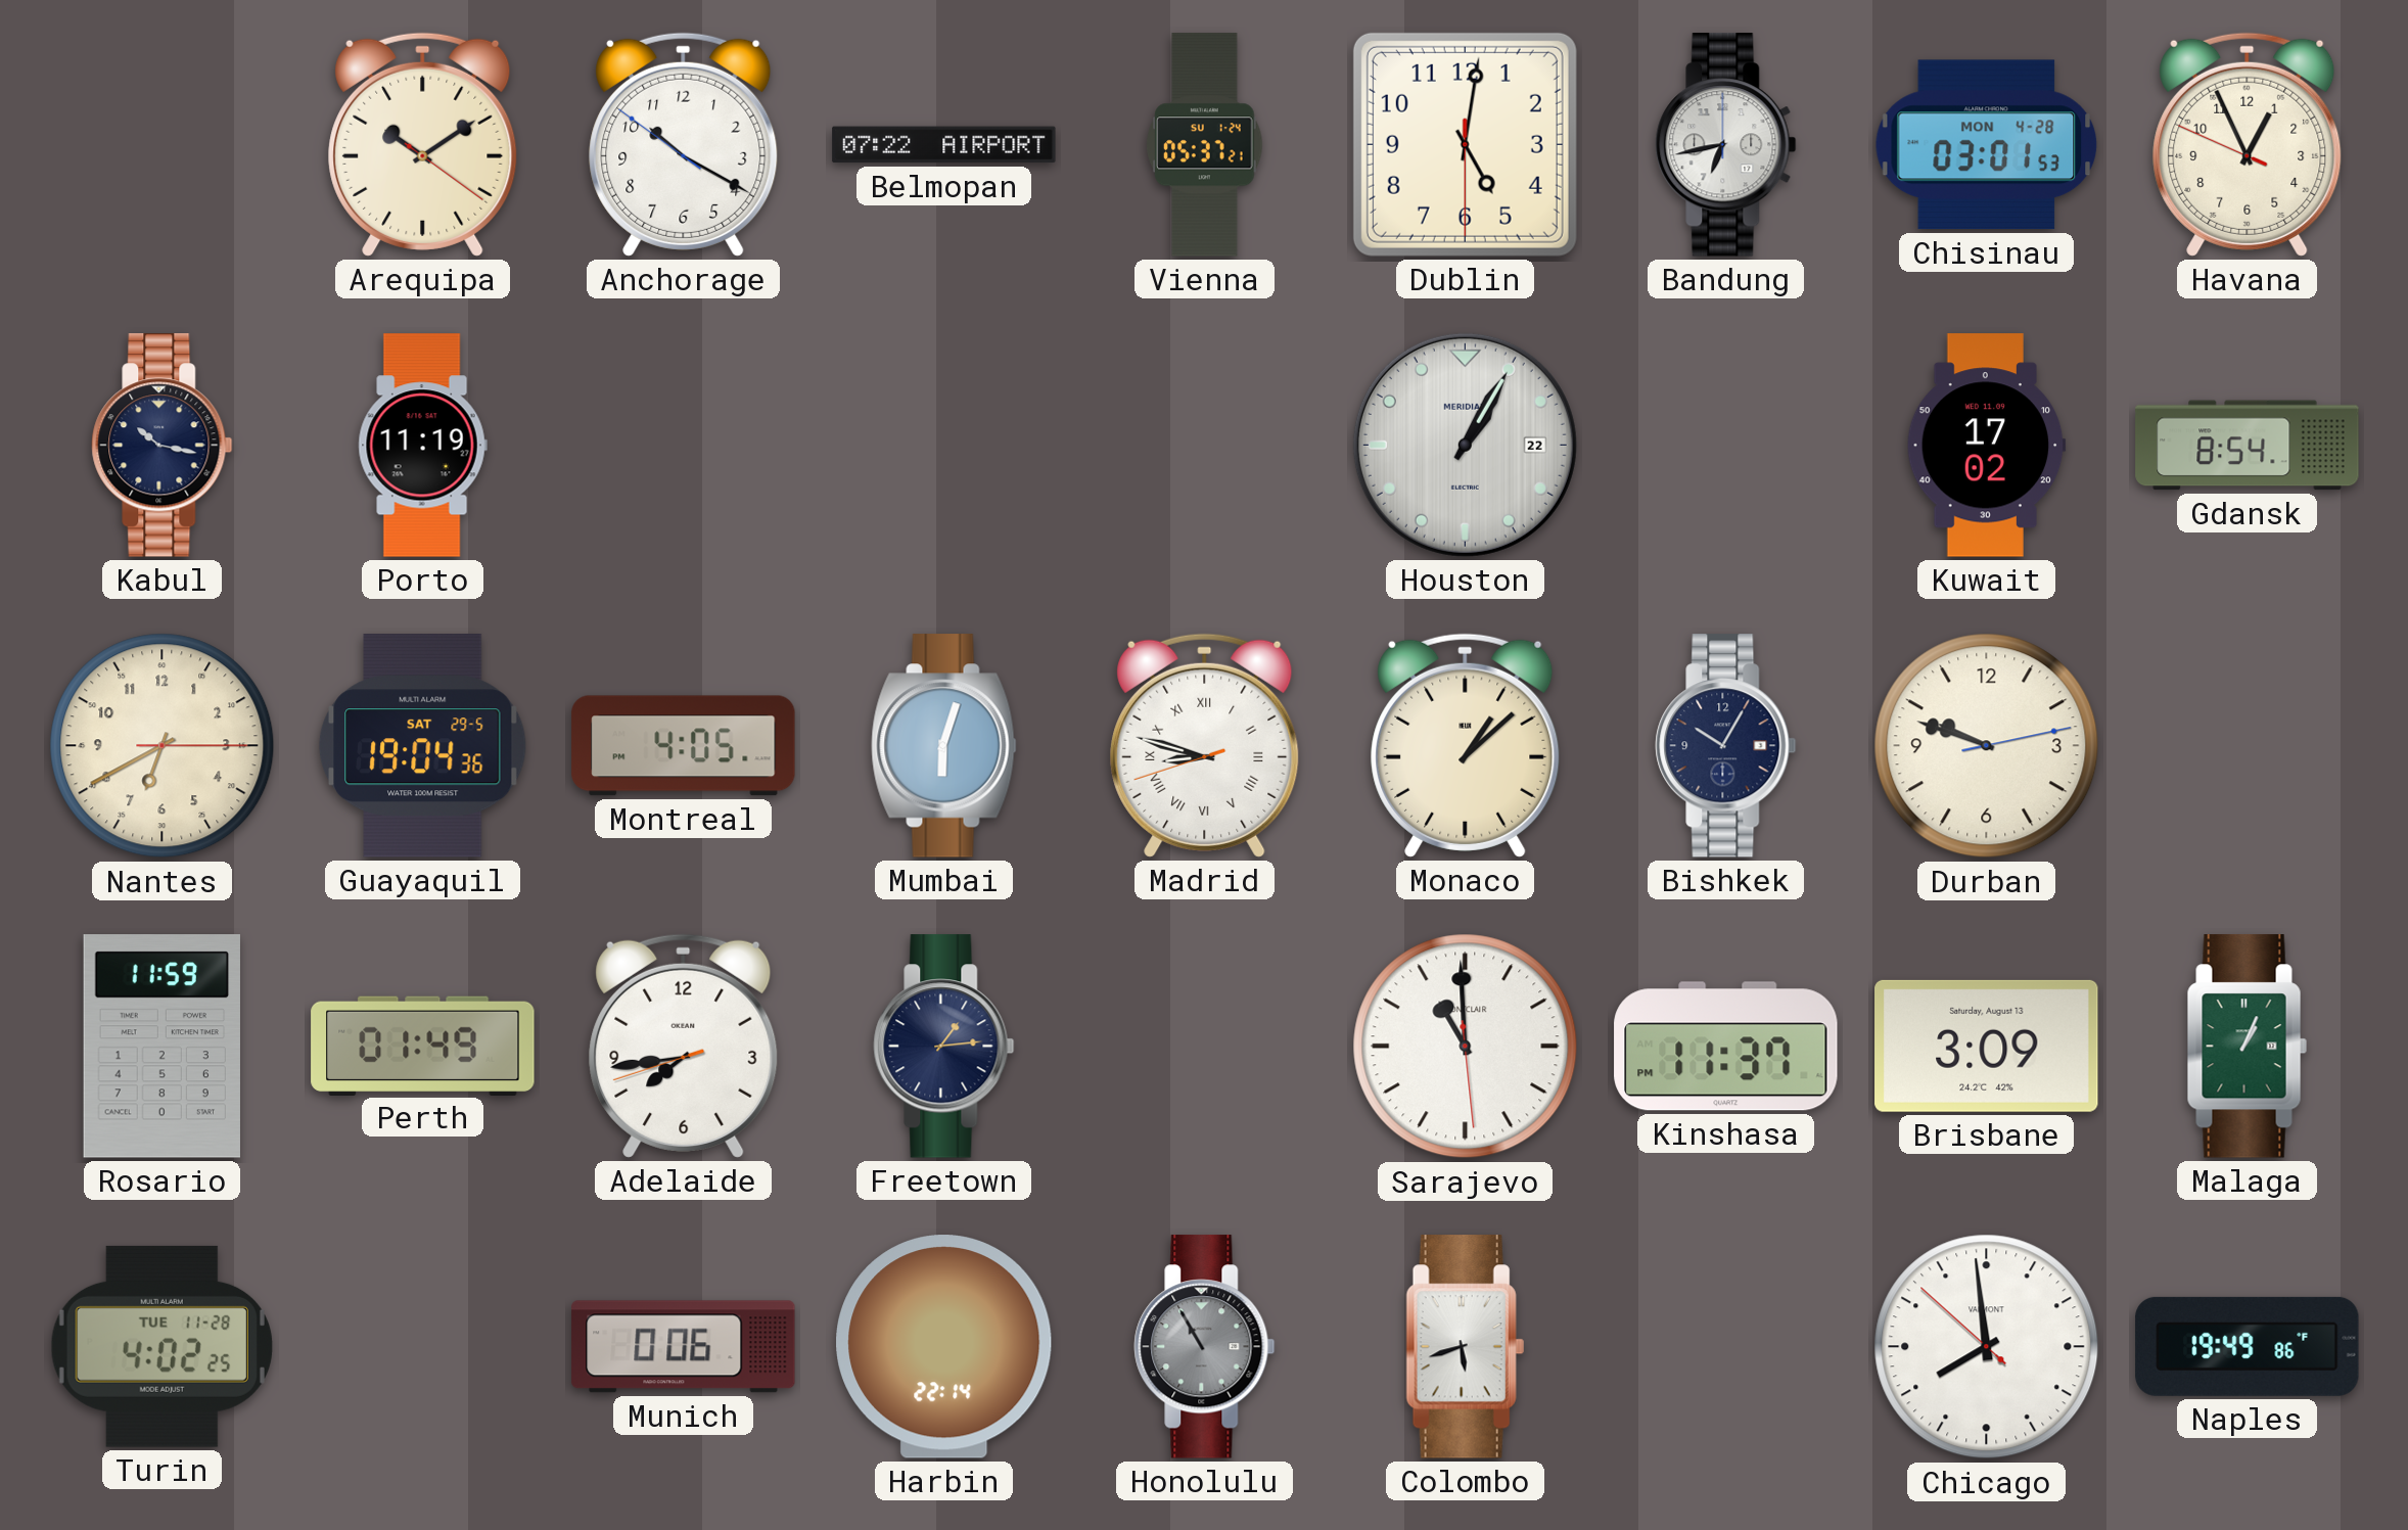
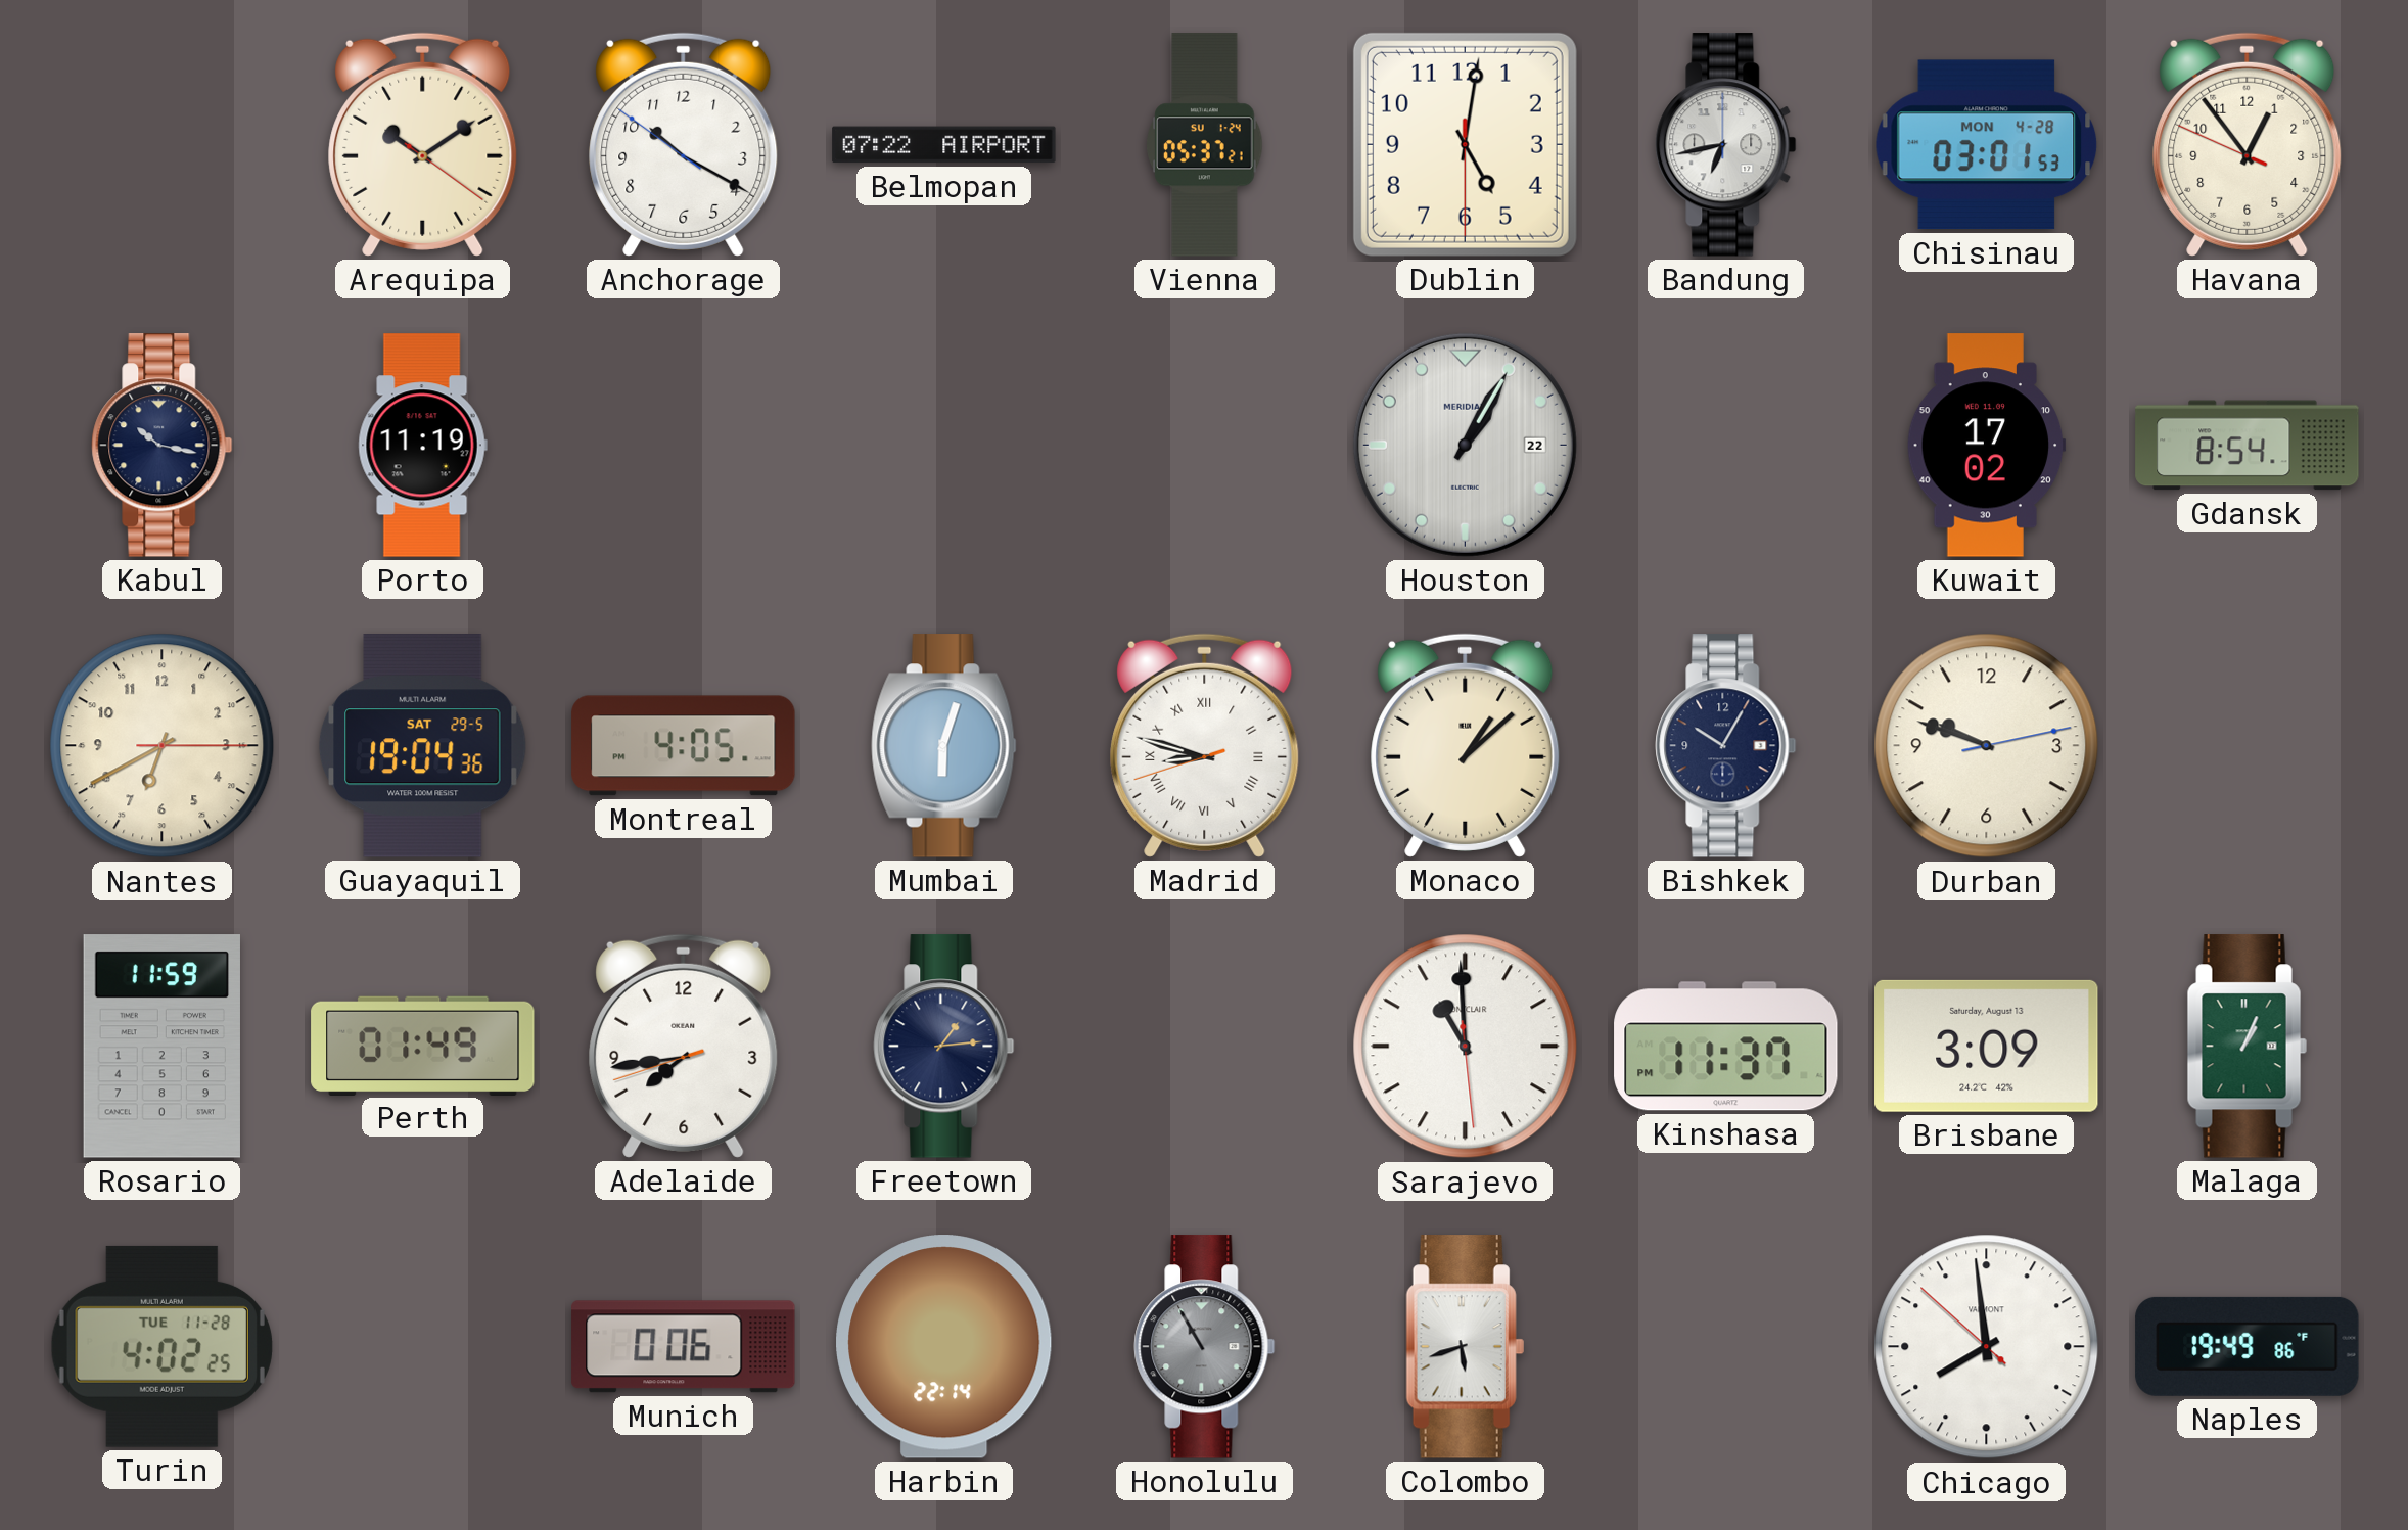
Havana: 12:55 -> 12:53
